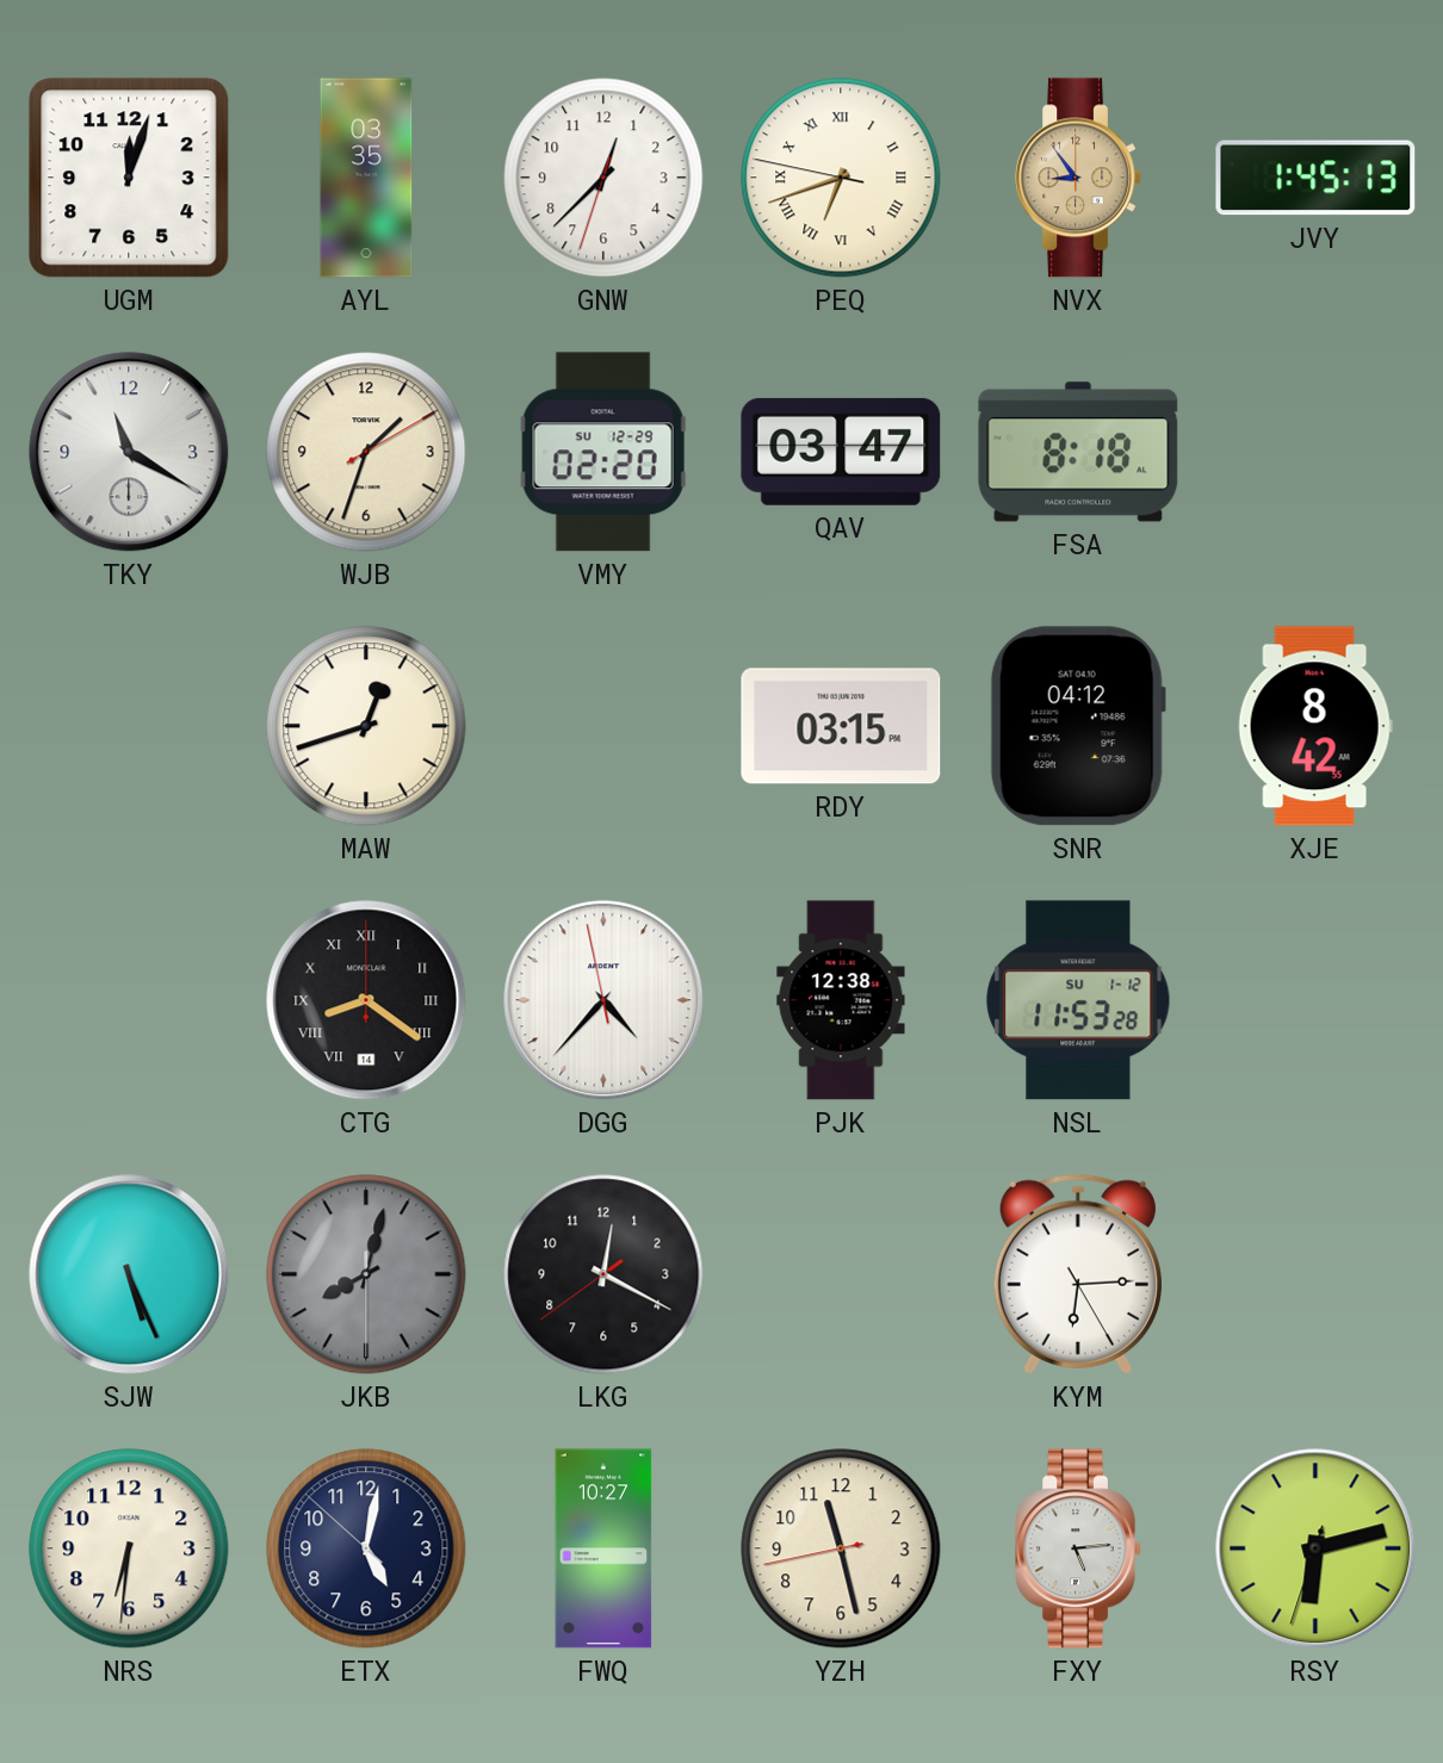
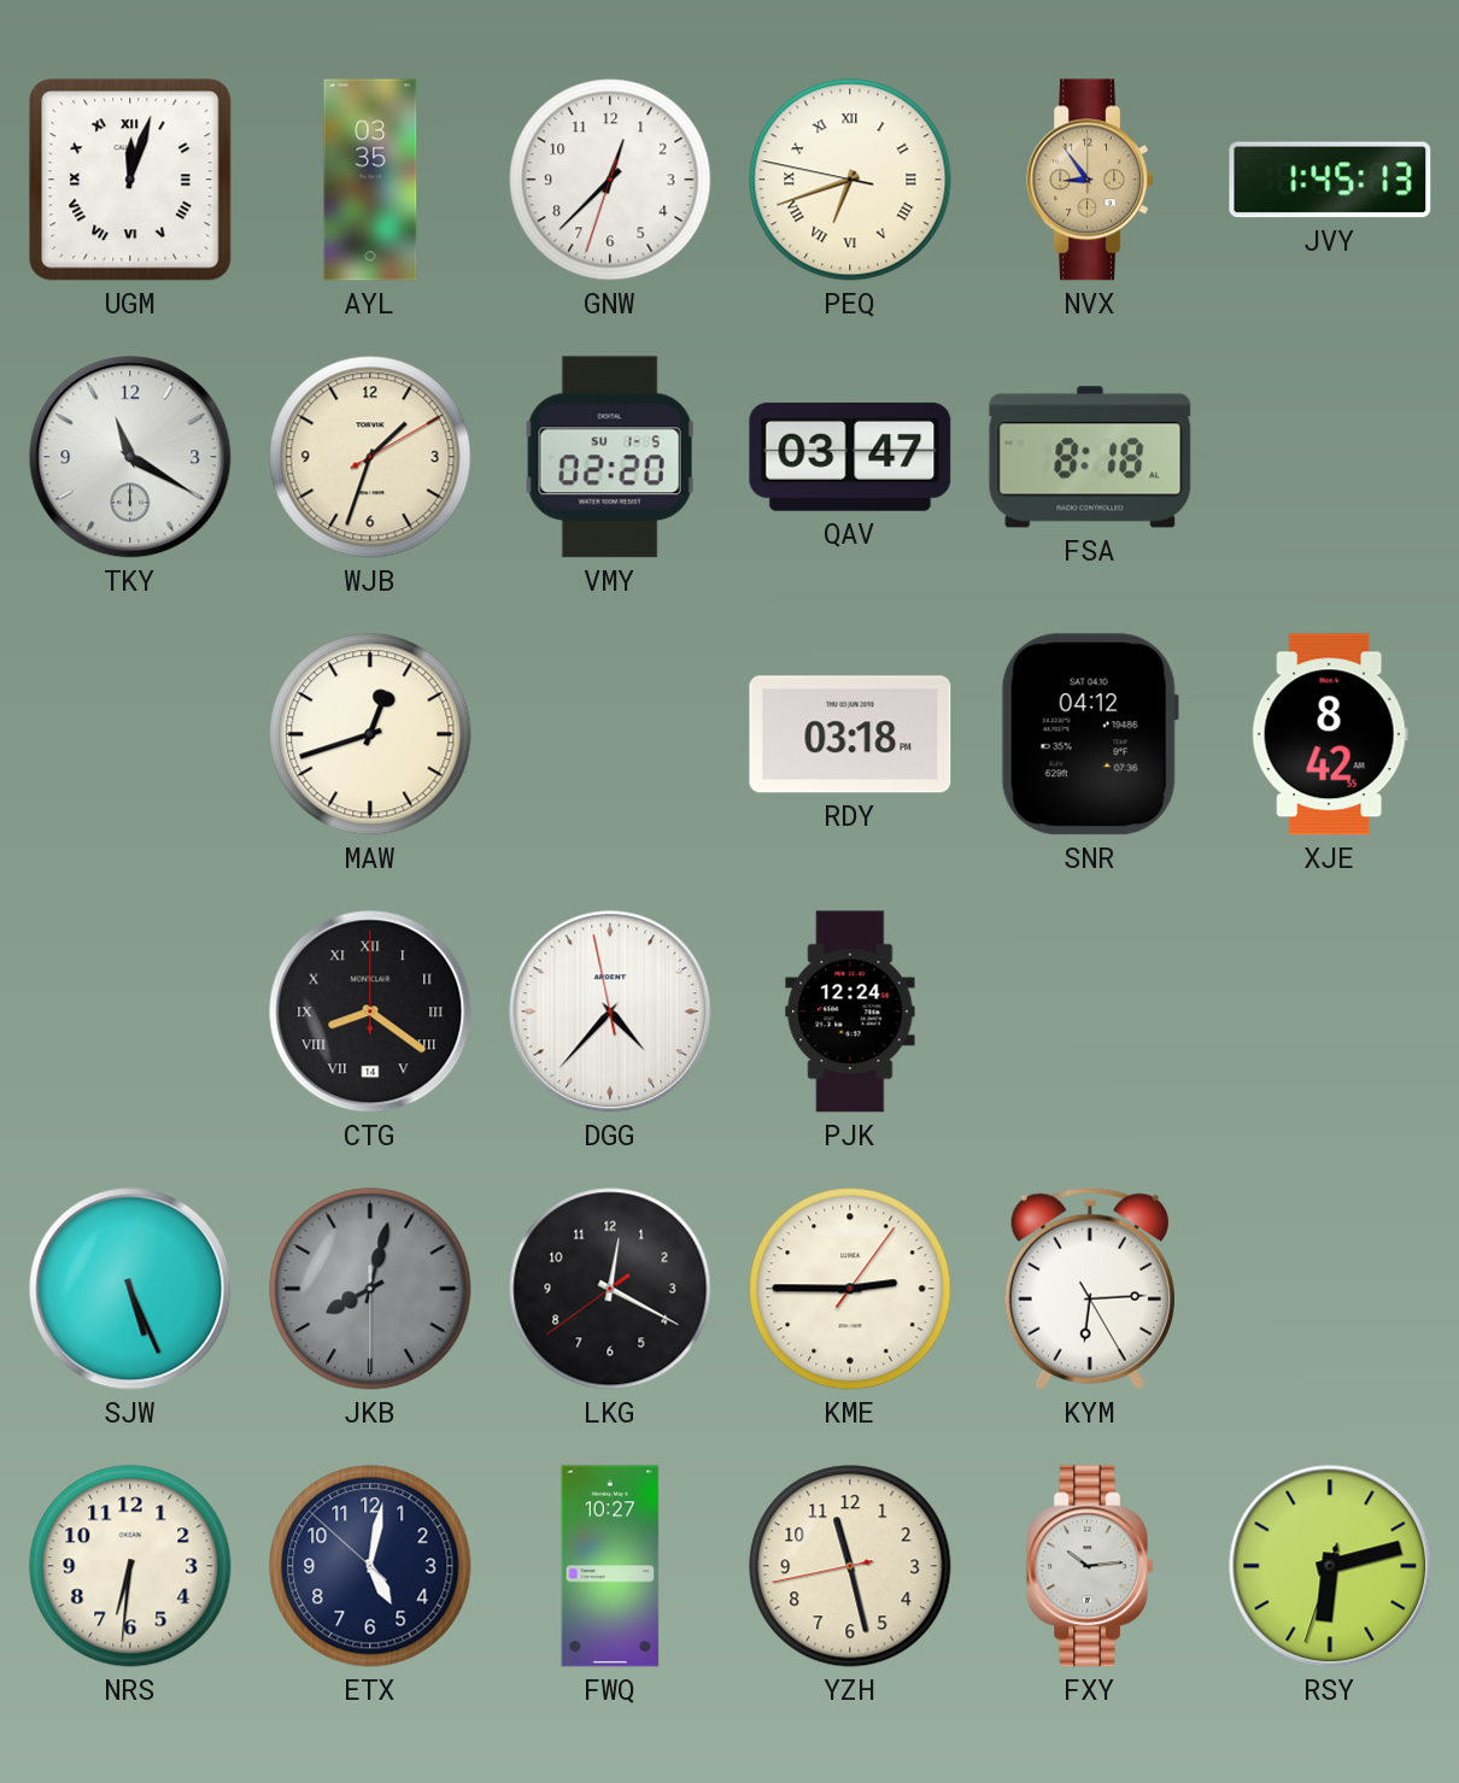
UGM numerals: Arabic -> Roman
VMY date: SU 12-29 -> SU 1-5
RDY: 03:15 -> 03:18
PJK: 12:38 -> 12:24
NSL: 11:53 -> none
KME: none -> 2:45
FXY: 5:14 -> 10:14
